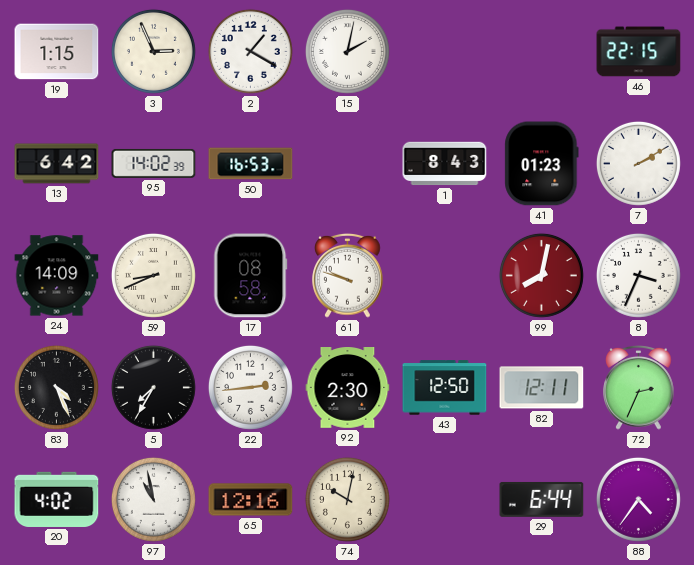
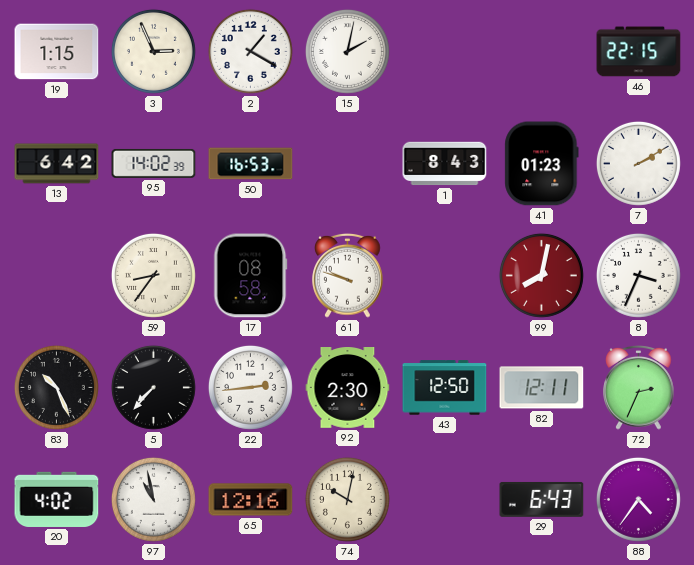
24: 14:09 -> none
59: 8:41 -> 8:36
83: 4:26 -> 10:26
5: 7:35 -> 7:37
29: 6:44 -> 6:43
